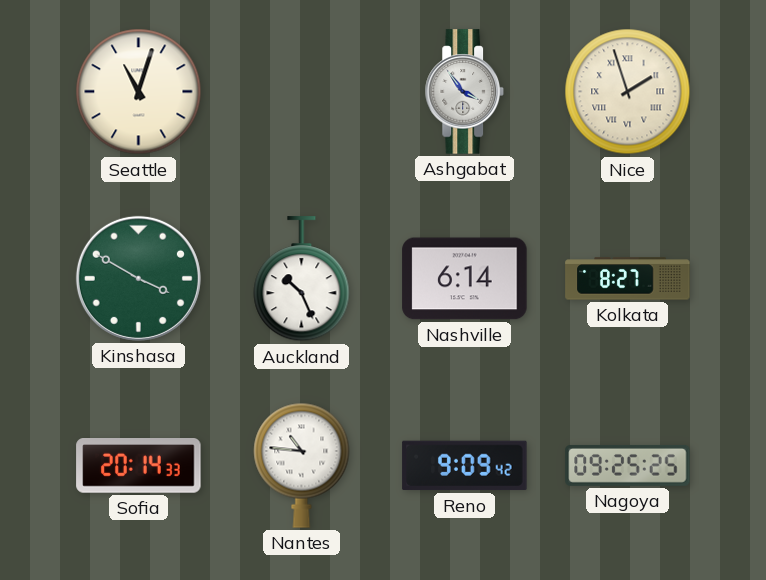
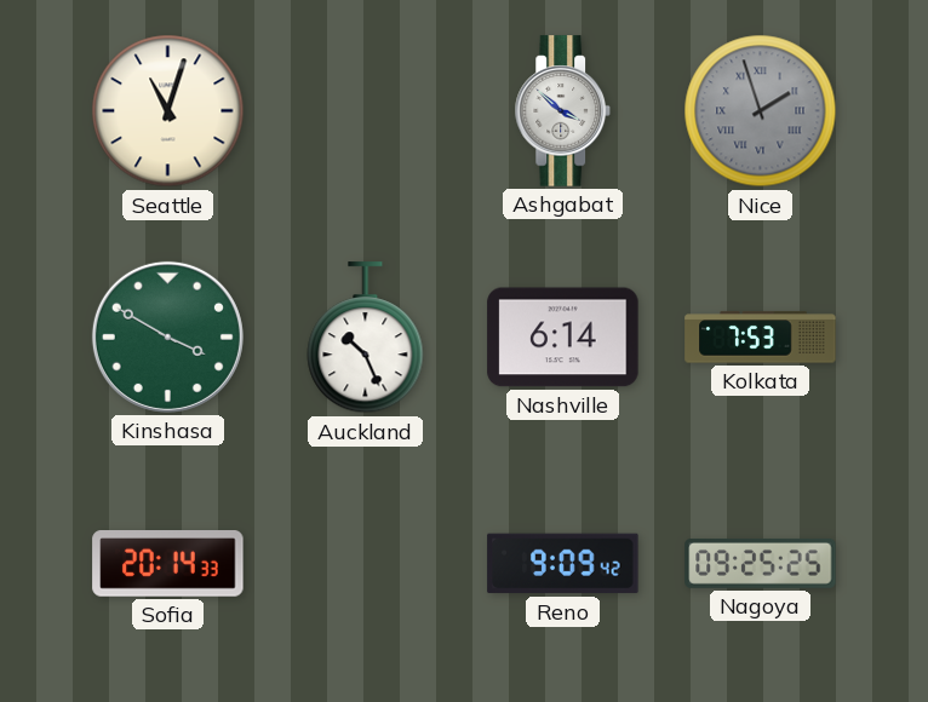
Ashgabat: 3:54 -> 3:52
Nice dial: cream -> grey
Kolkata: 8:27 -> 7:53
Nantes: 10:46 -> none
